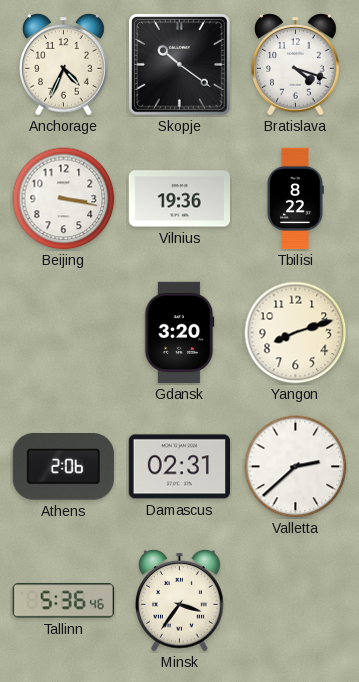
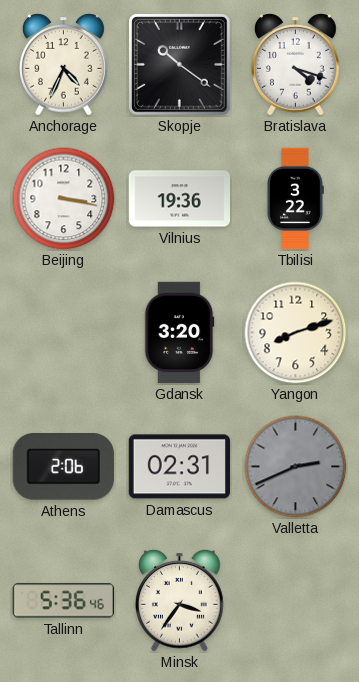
Tbilisi: 8:22 -> 3:22
Valletta: 2:38 -> 2:41
Valletta dial: white -> grey
